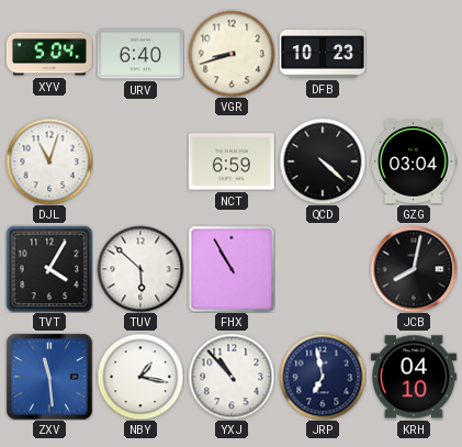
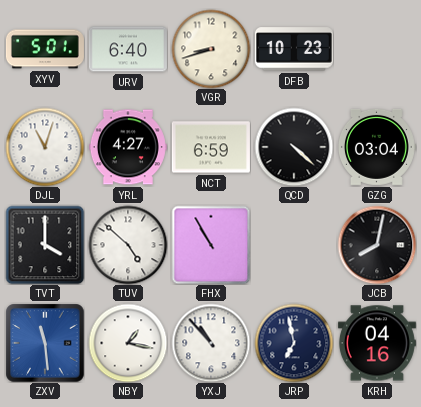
XYV: 5:04 -> 5:01
YRL: none -> 4:27
TVT: 4:05 -> 4:00
TUV: 5:52 -> 4:52
KRH: 04:10 -> 04:16
